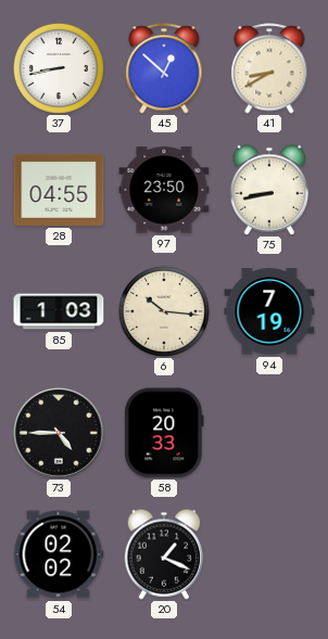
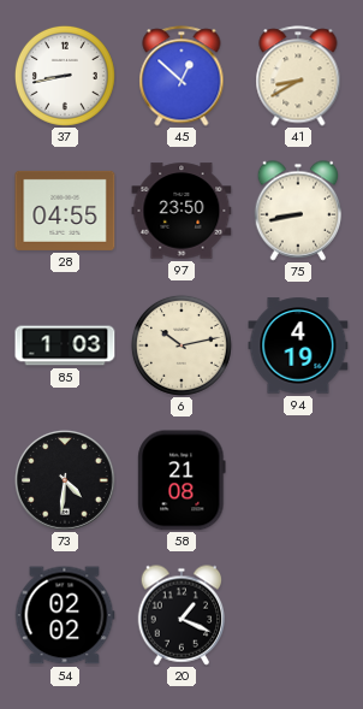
6: 10:16 -> 10:13
94: 7:19 -> 4:19
73: 4:45 -> 4:31
58: 20:33 -> 21:08
